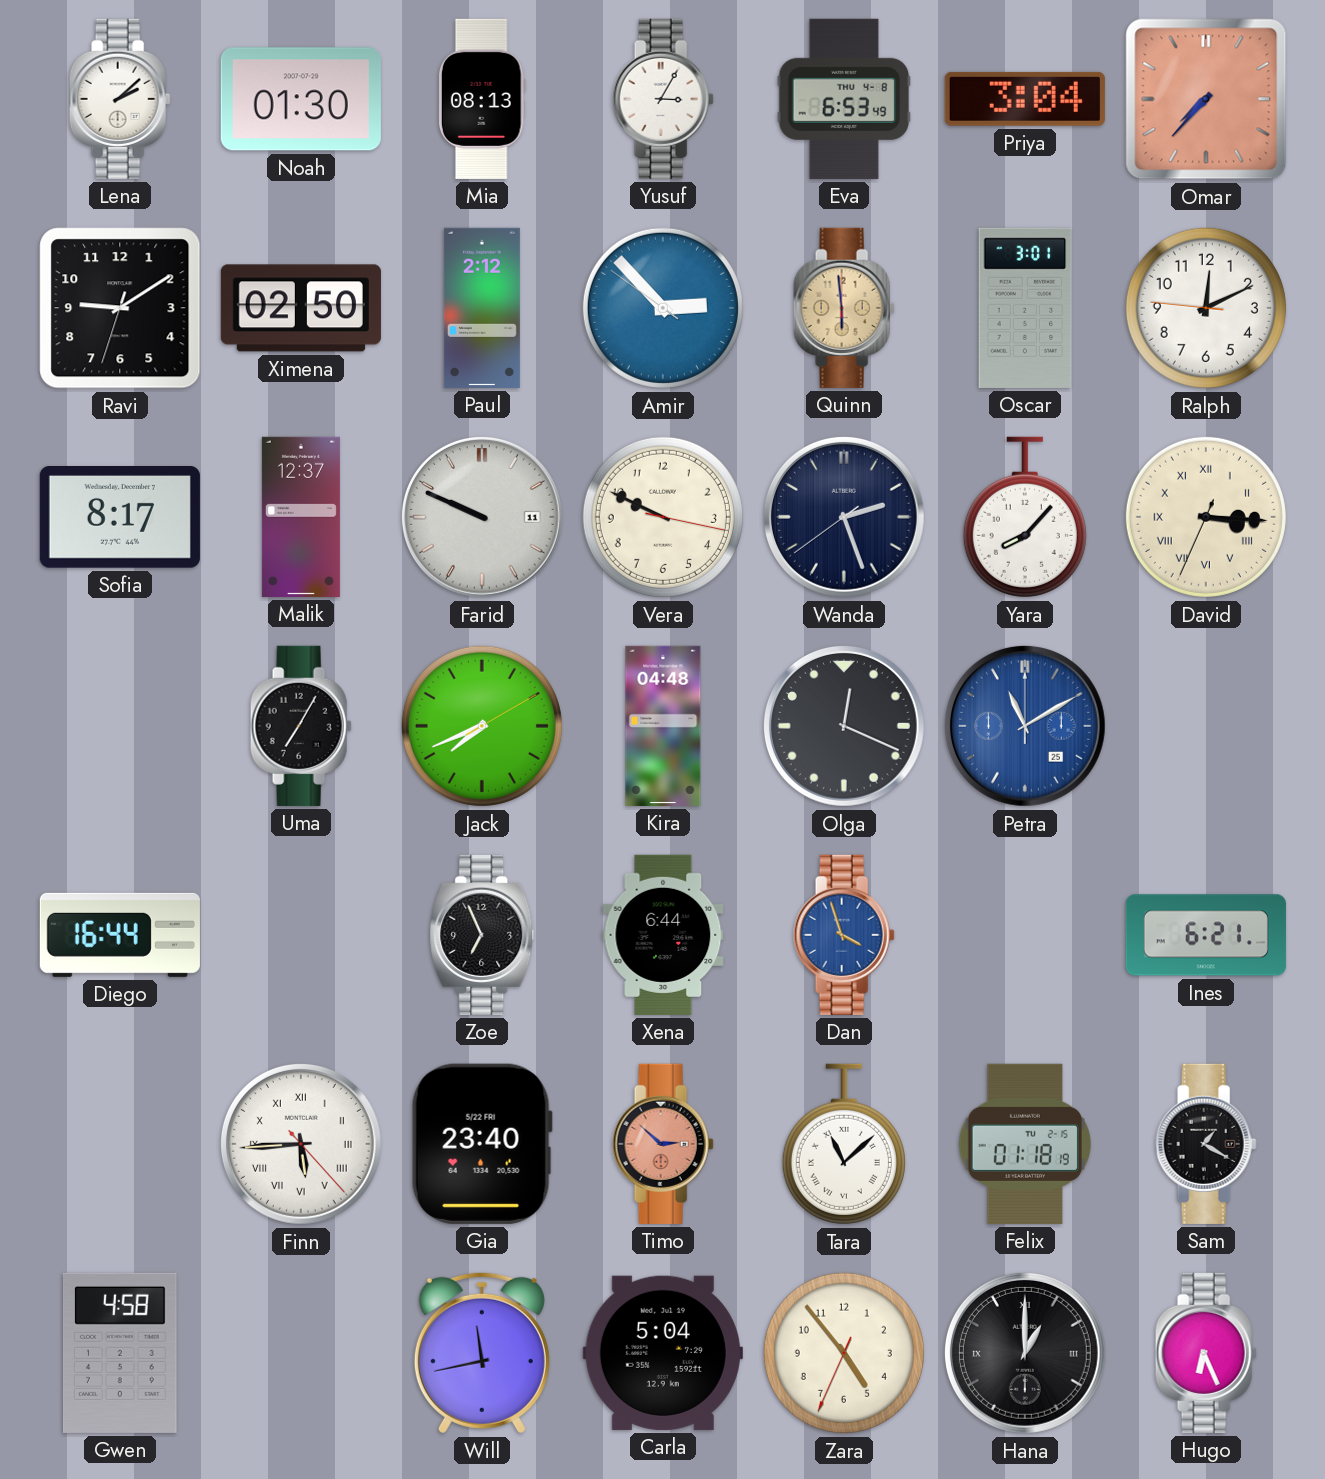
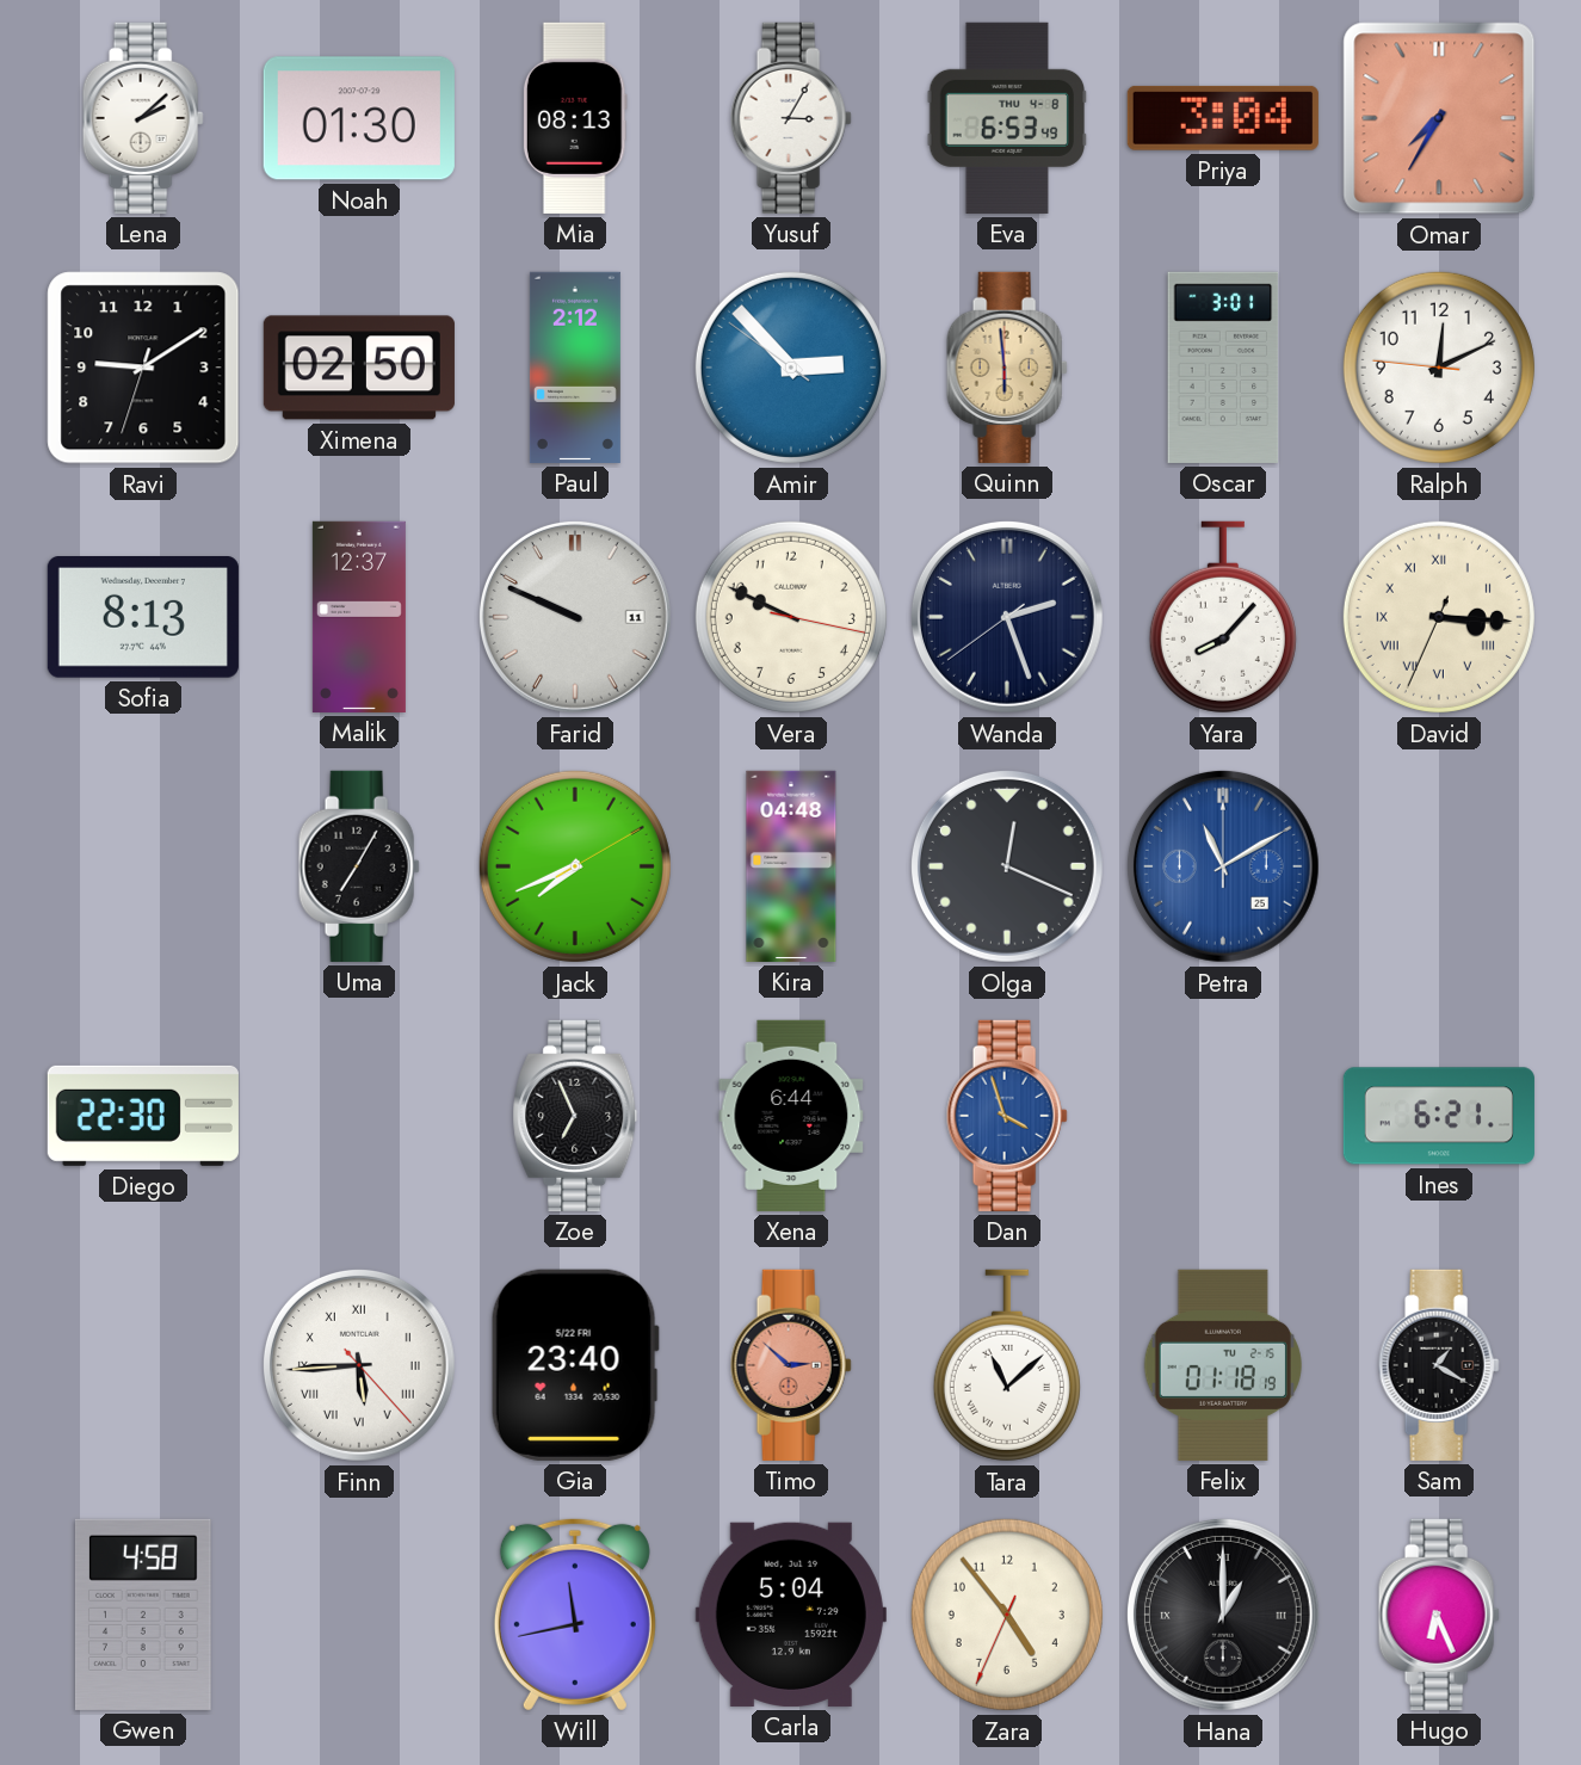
Omar: 7:37 -> 7:35
Sofia: 8:17 -> 8:13
Diego: 16:44 -> 22:30
